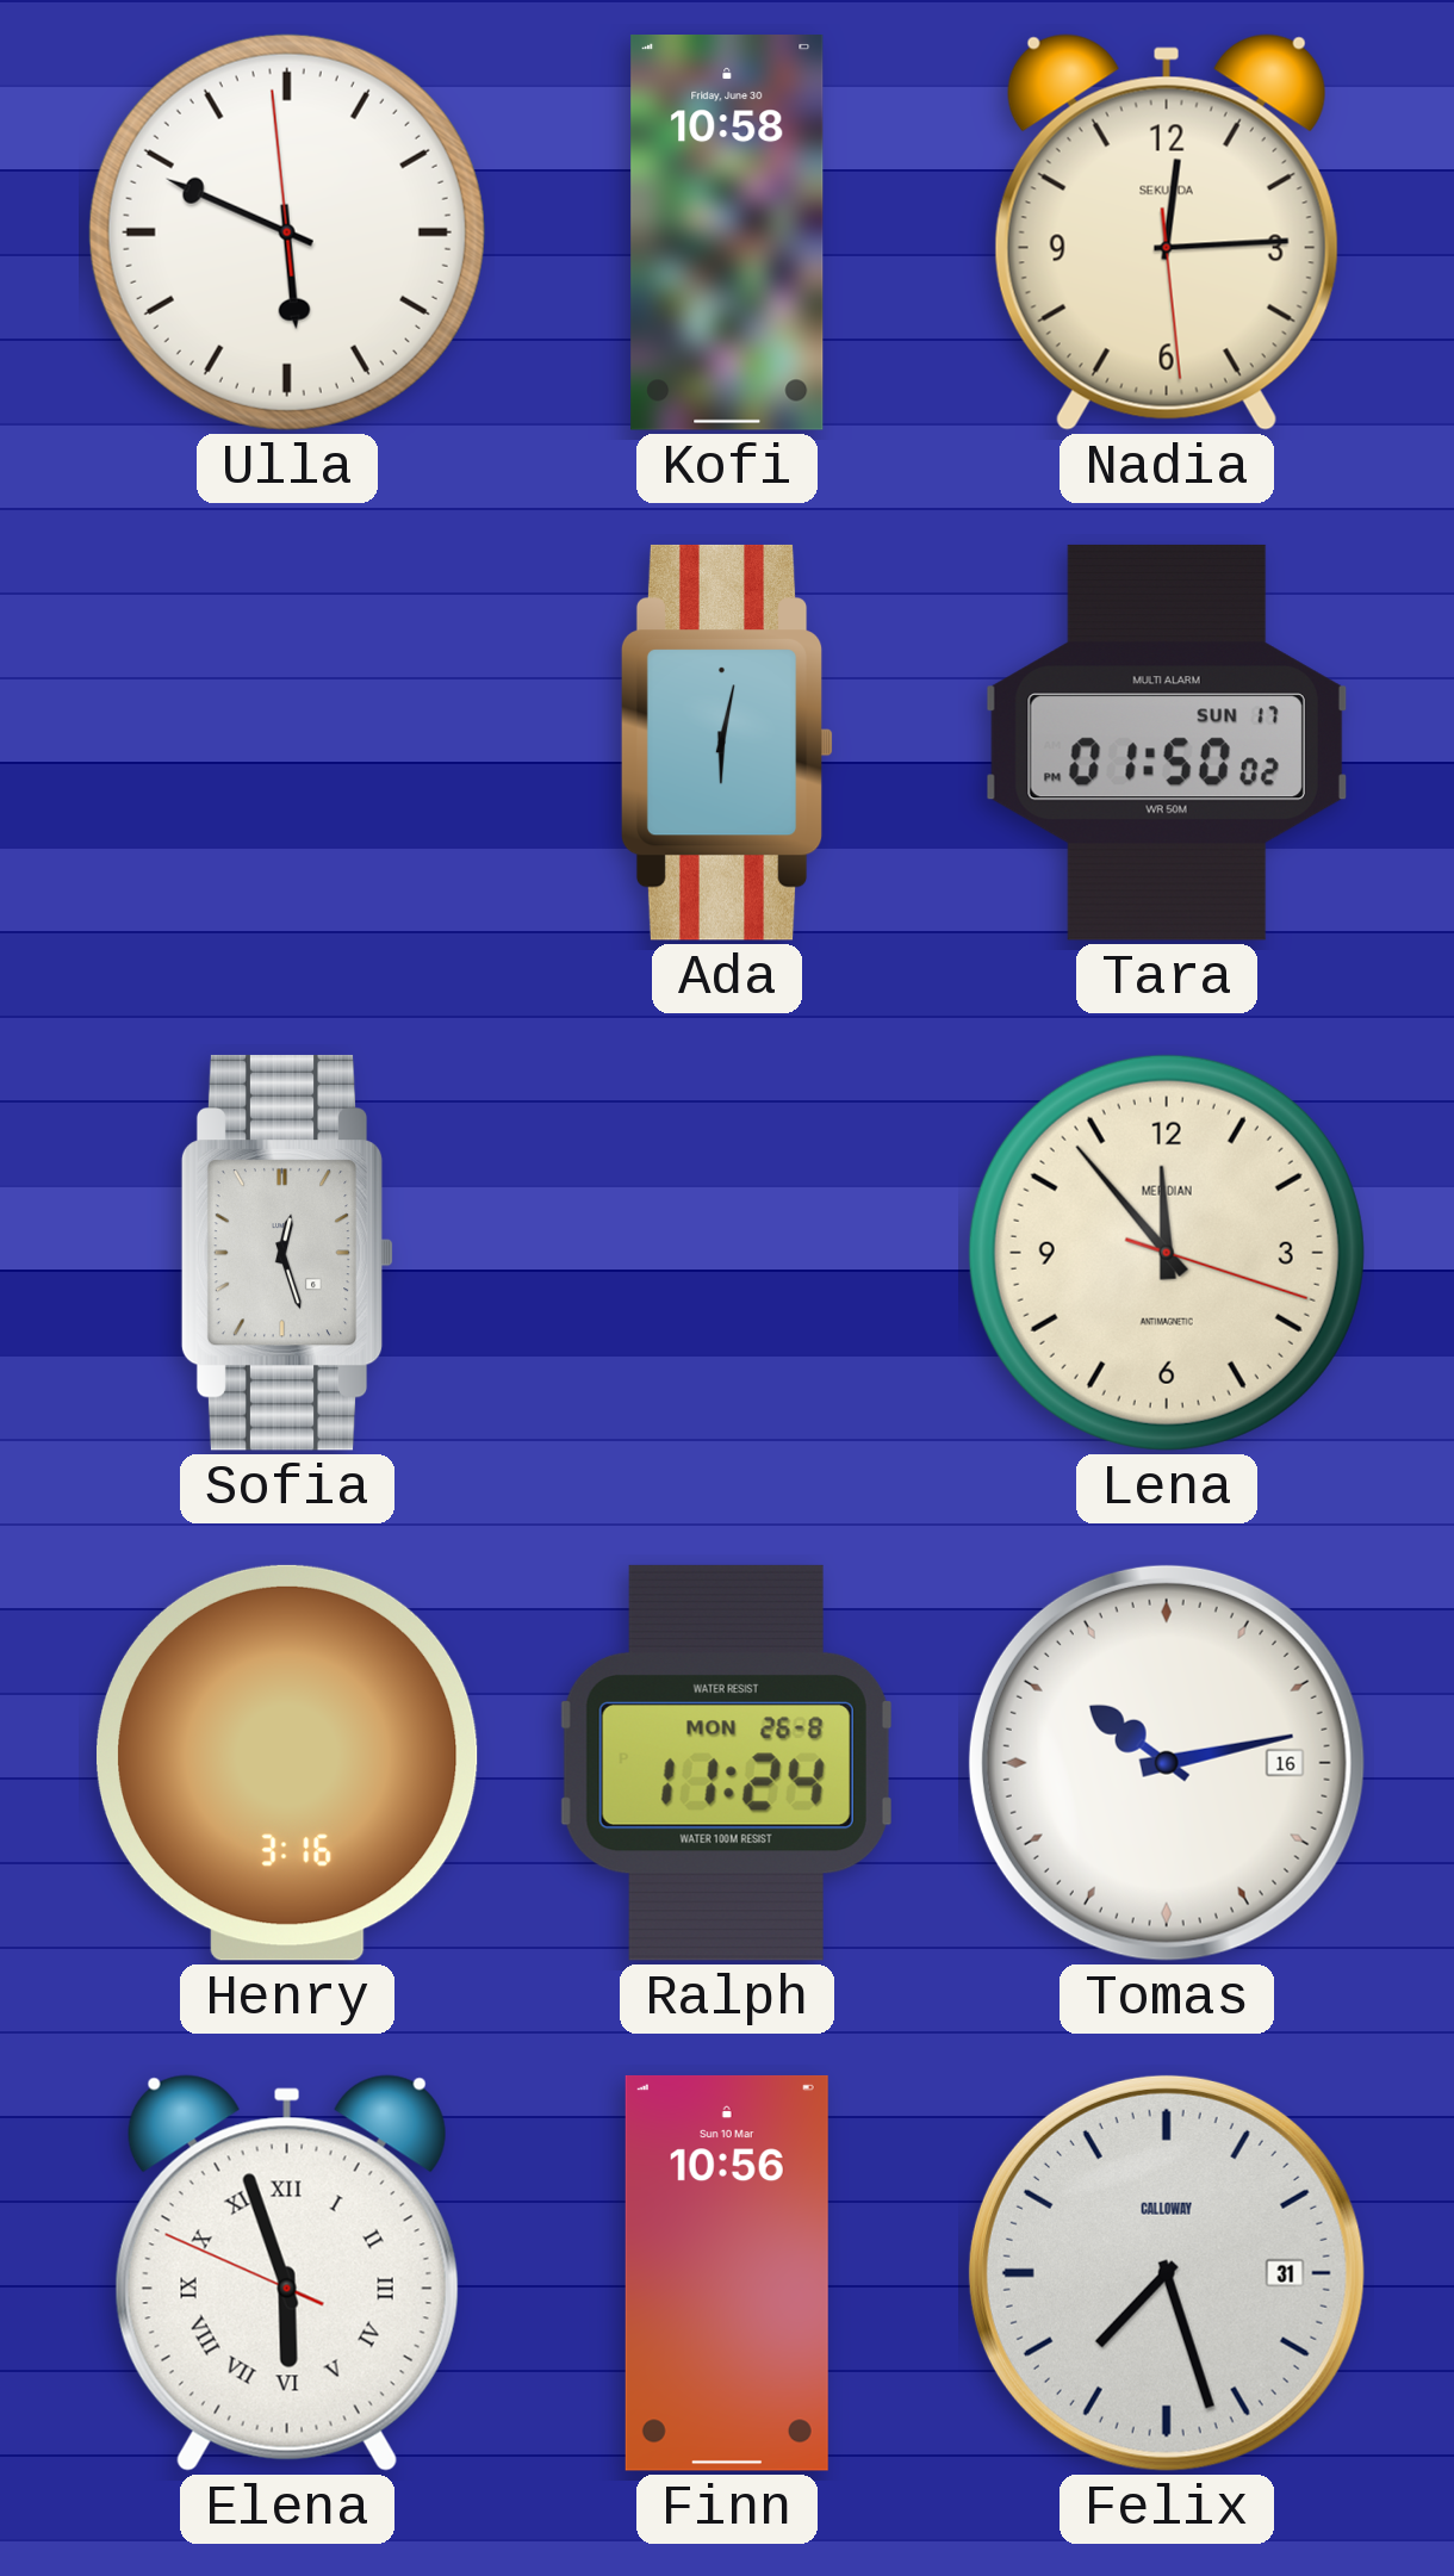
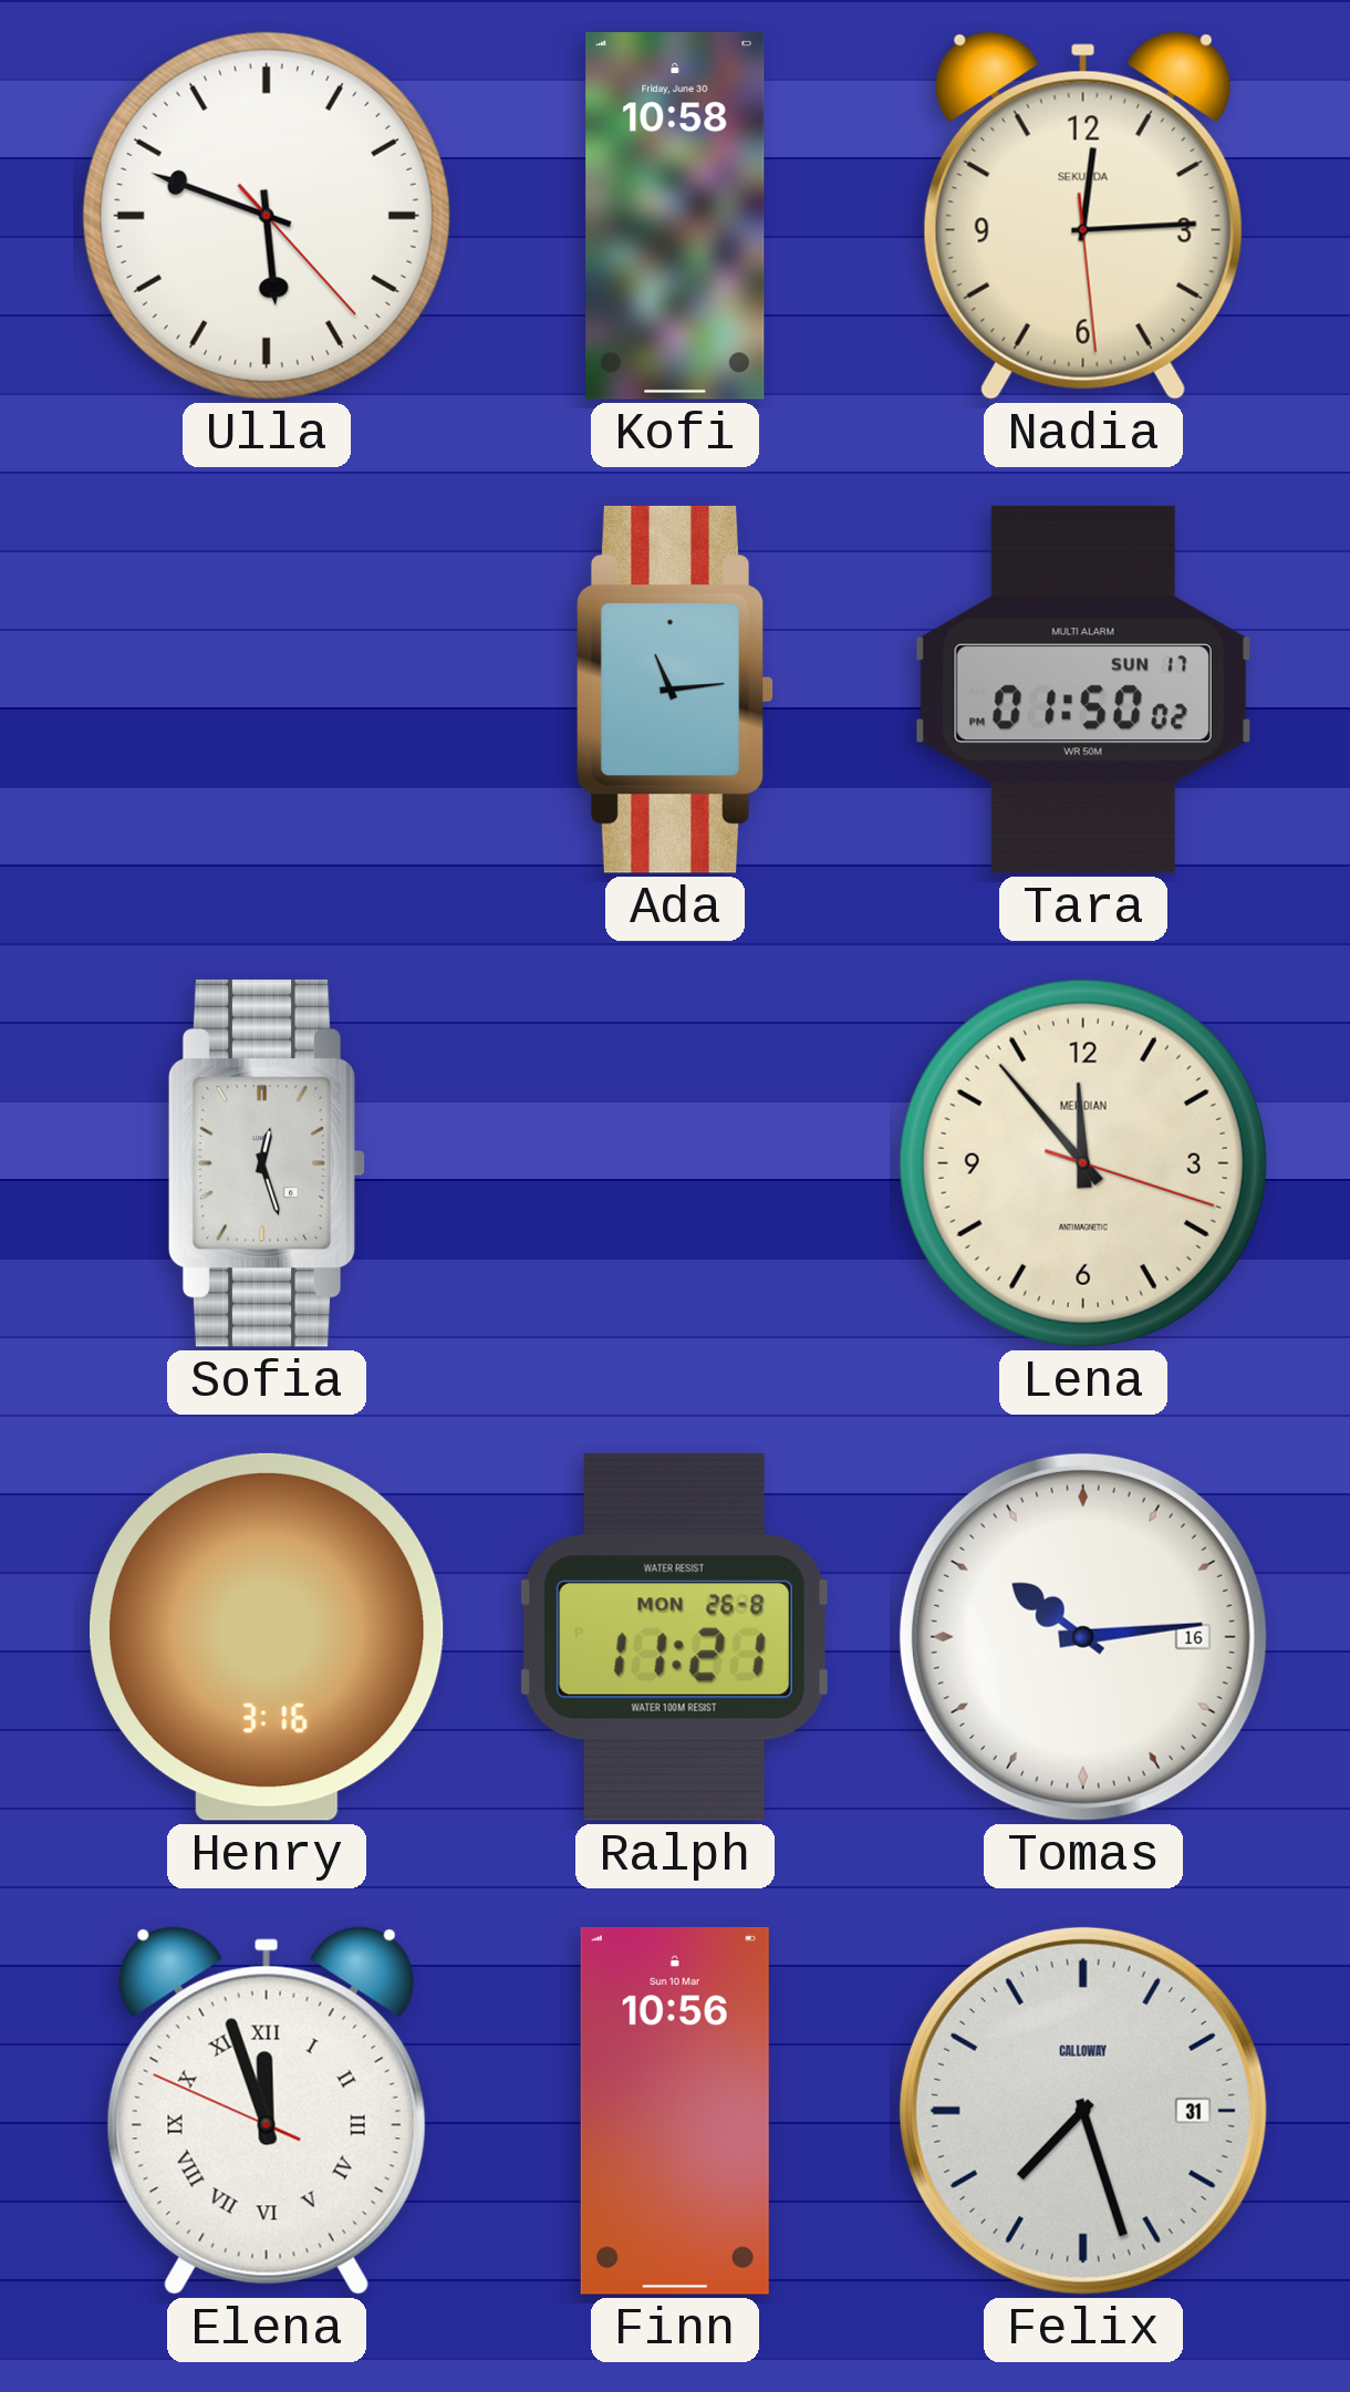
Ulla: 5:48:59 -> 5:48:23
Ada: 6:02 -> 11:14
Ralph: 11:24 -> 11:21
Tomas: 10:13 -> 10:14
Elena: 5:56 -> 11:56
